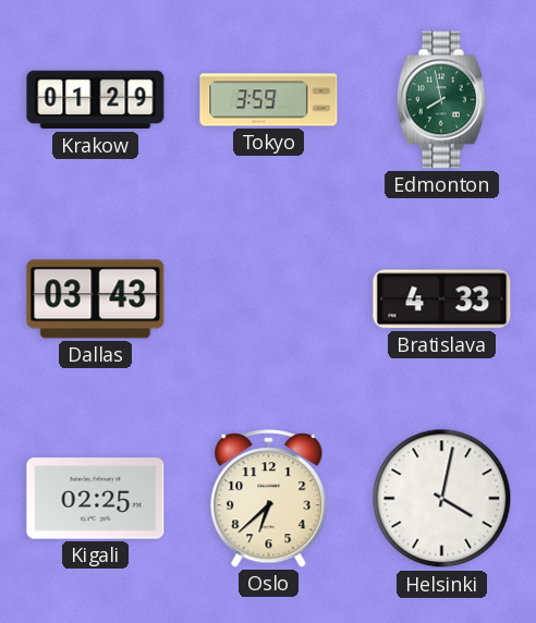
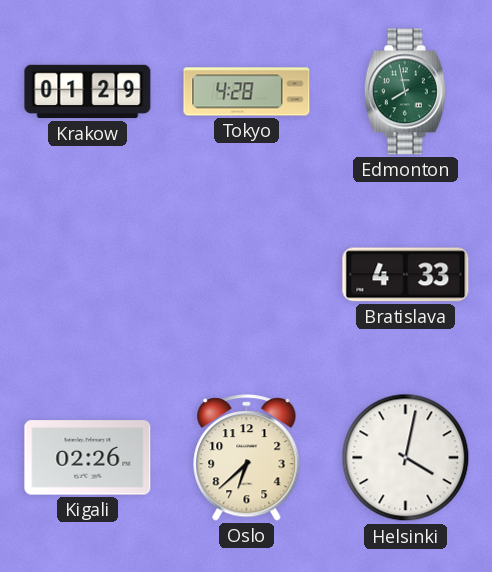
Tokyo: 3:59 -> 4:28
Dallas: 03:43 -> none
Kigali: 02:25 -> 02:26
